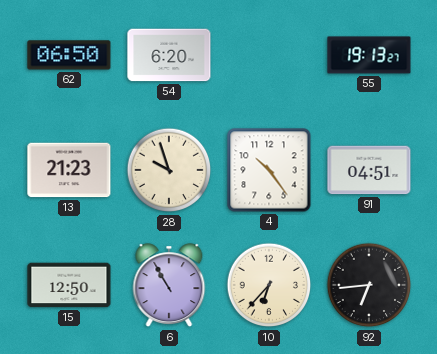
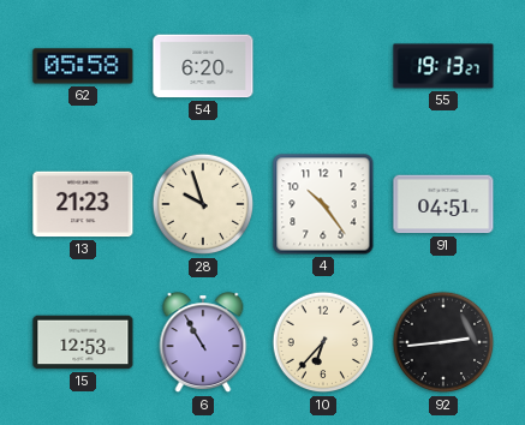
62: 06:50 -> 05:58
15: 12:50 -> 12:53
92: 6:44 -> 2:44
